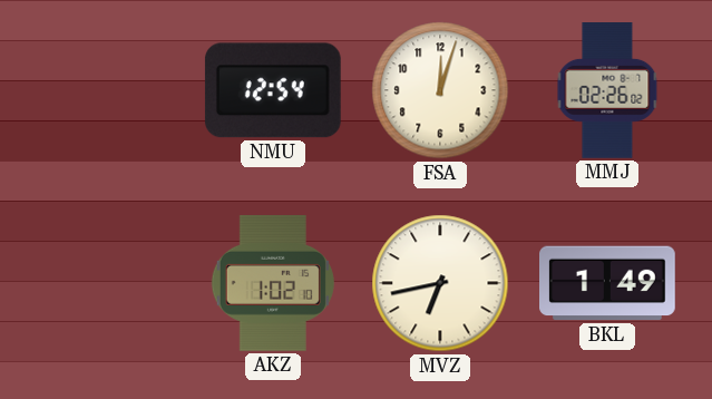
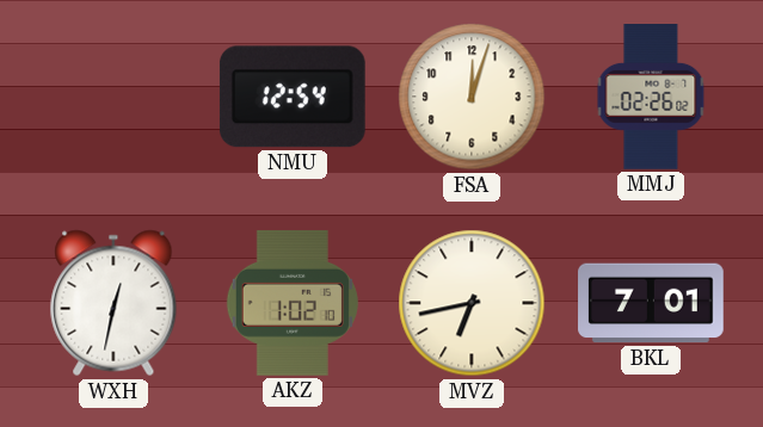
WXH: none -> 12:32
BKL: 1:49 -> 7:01
